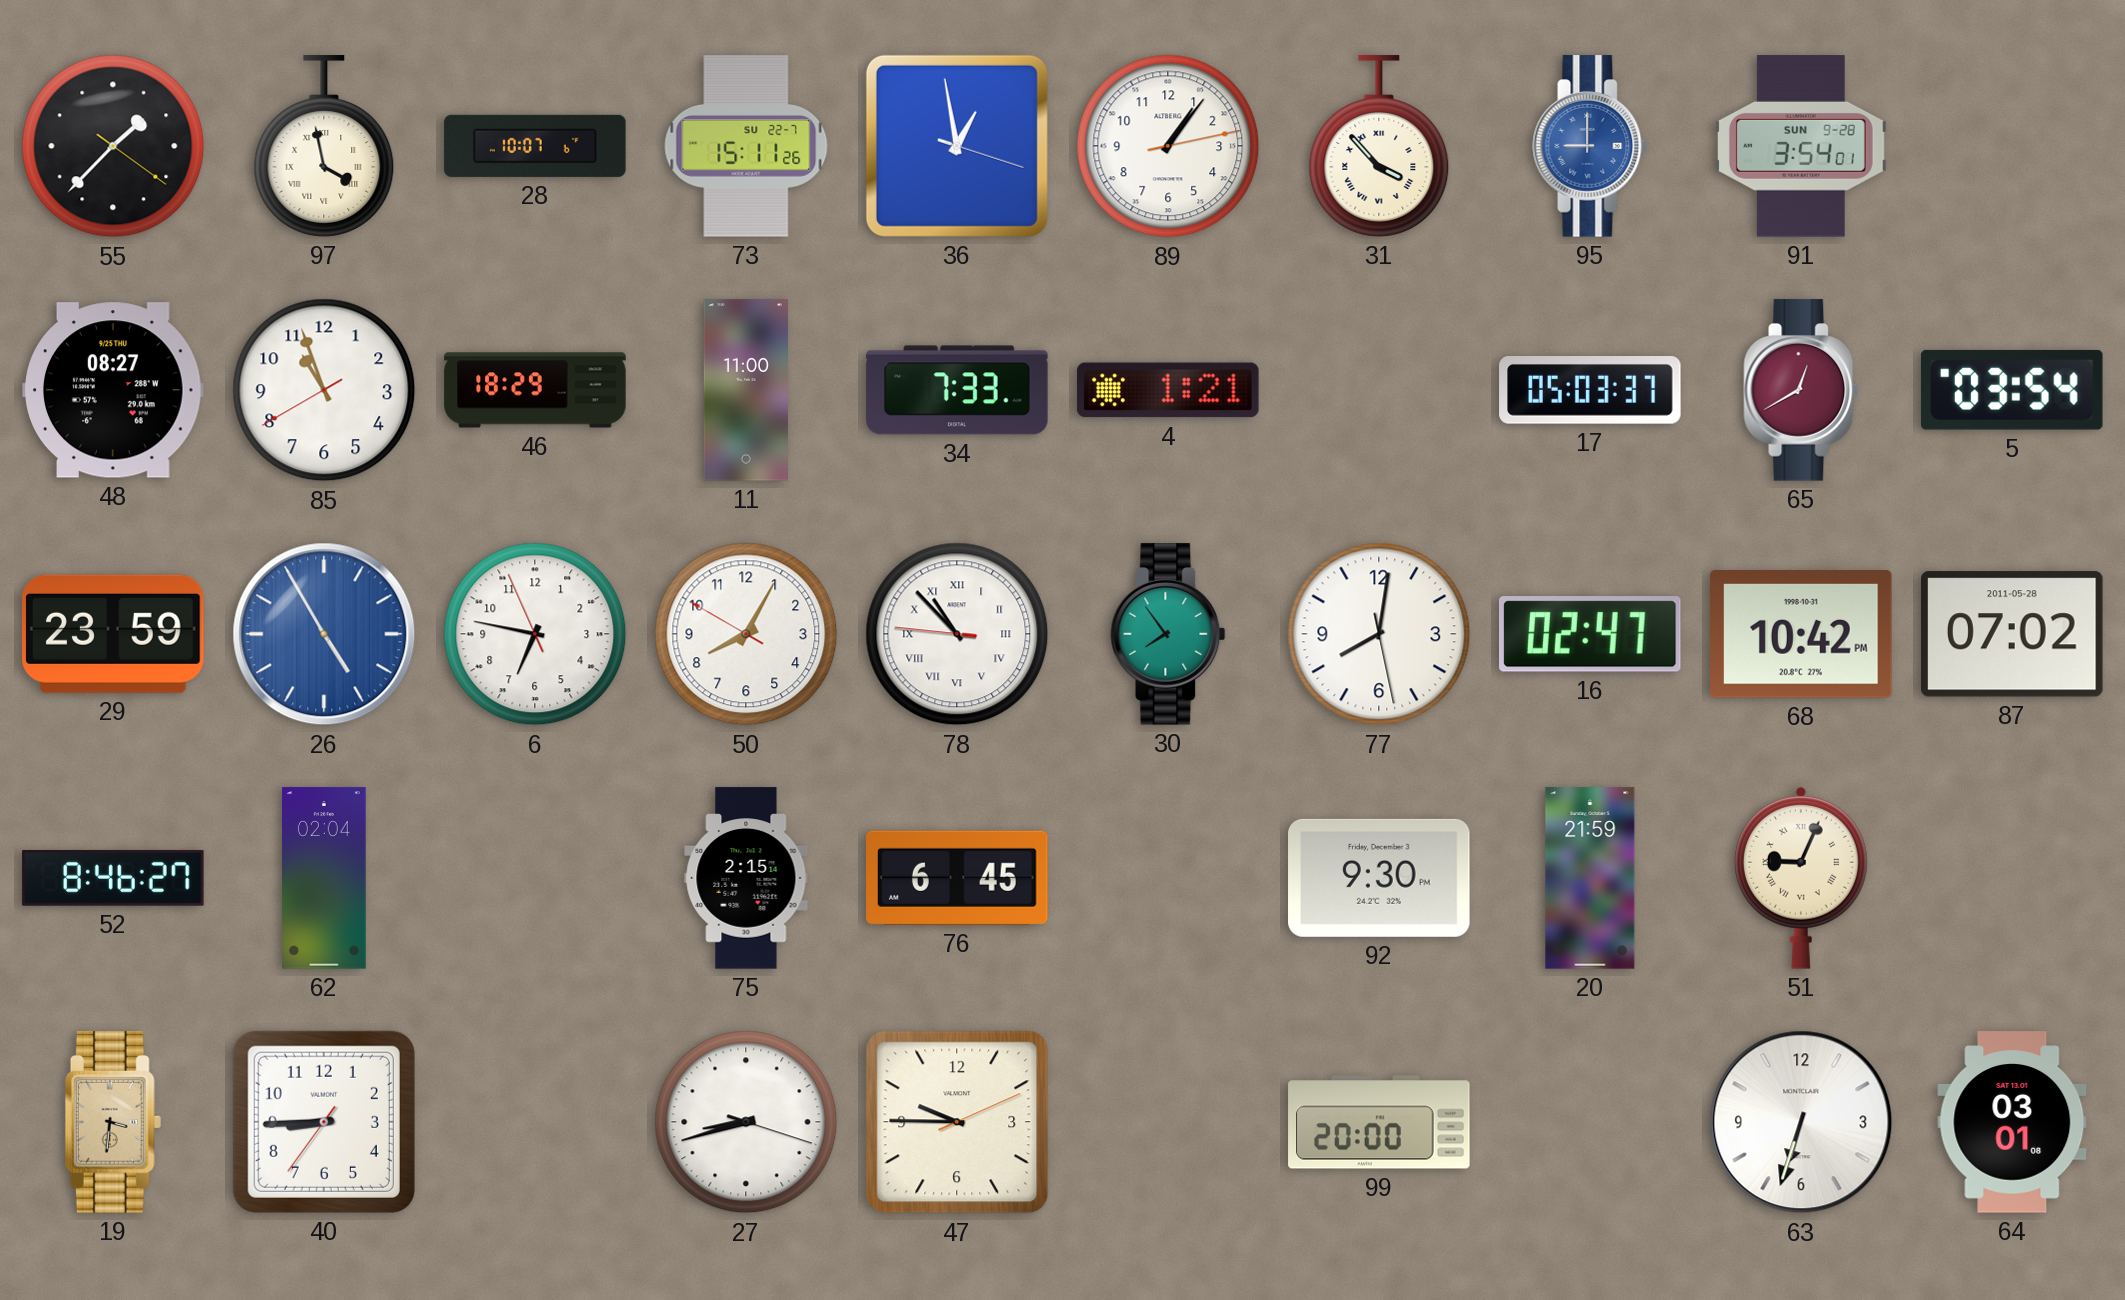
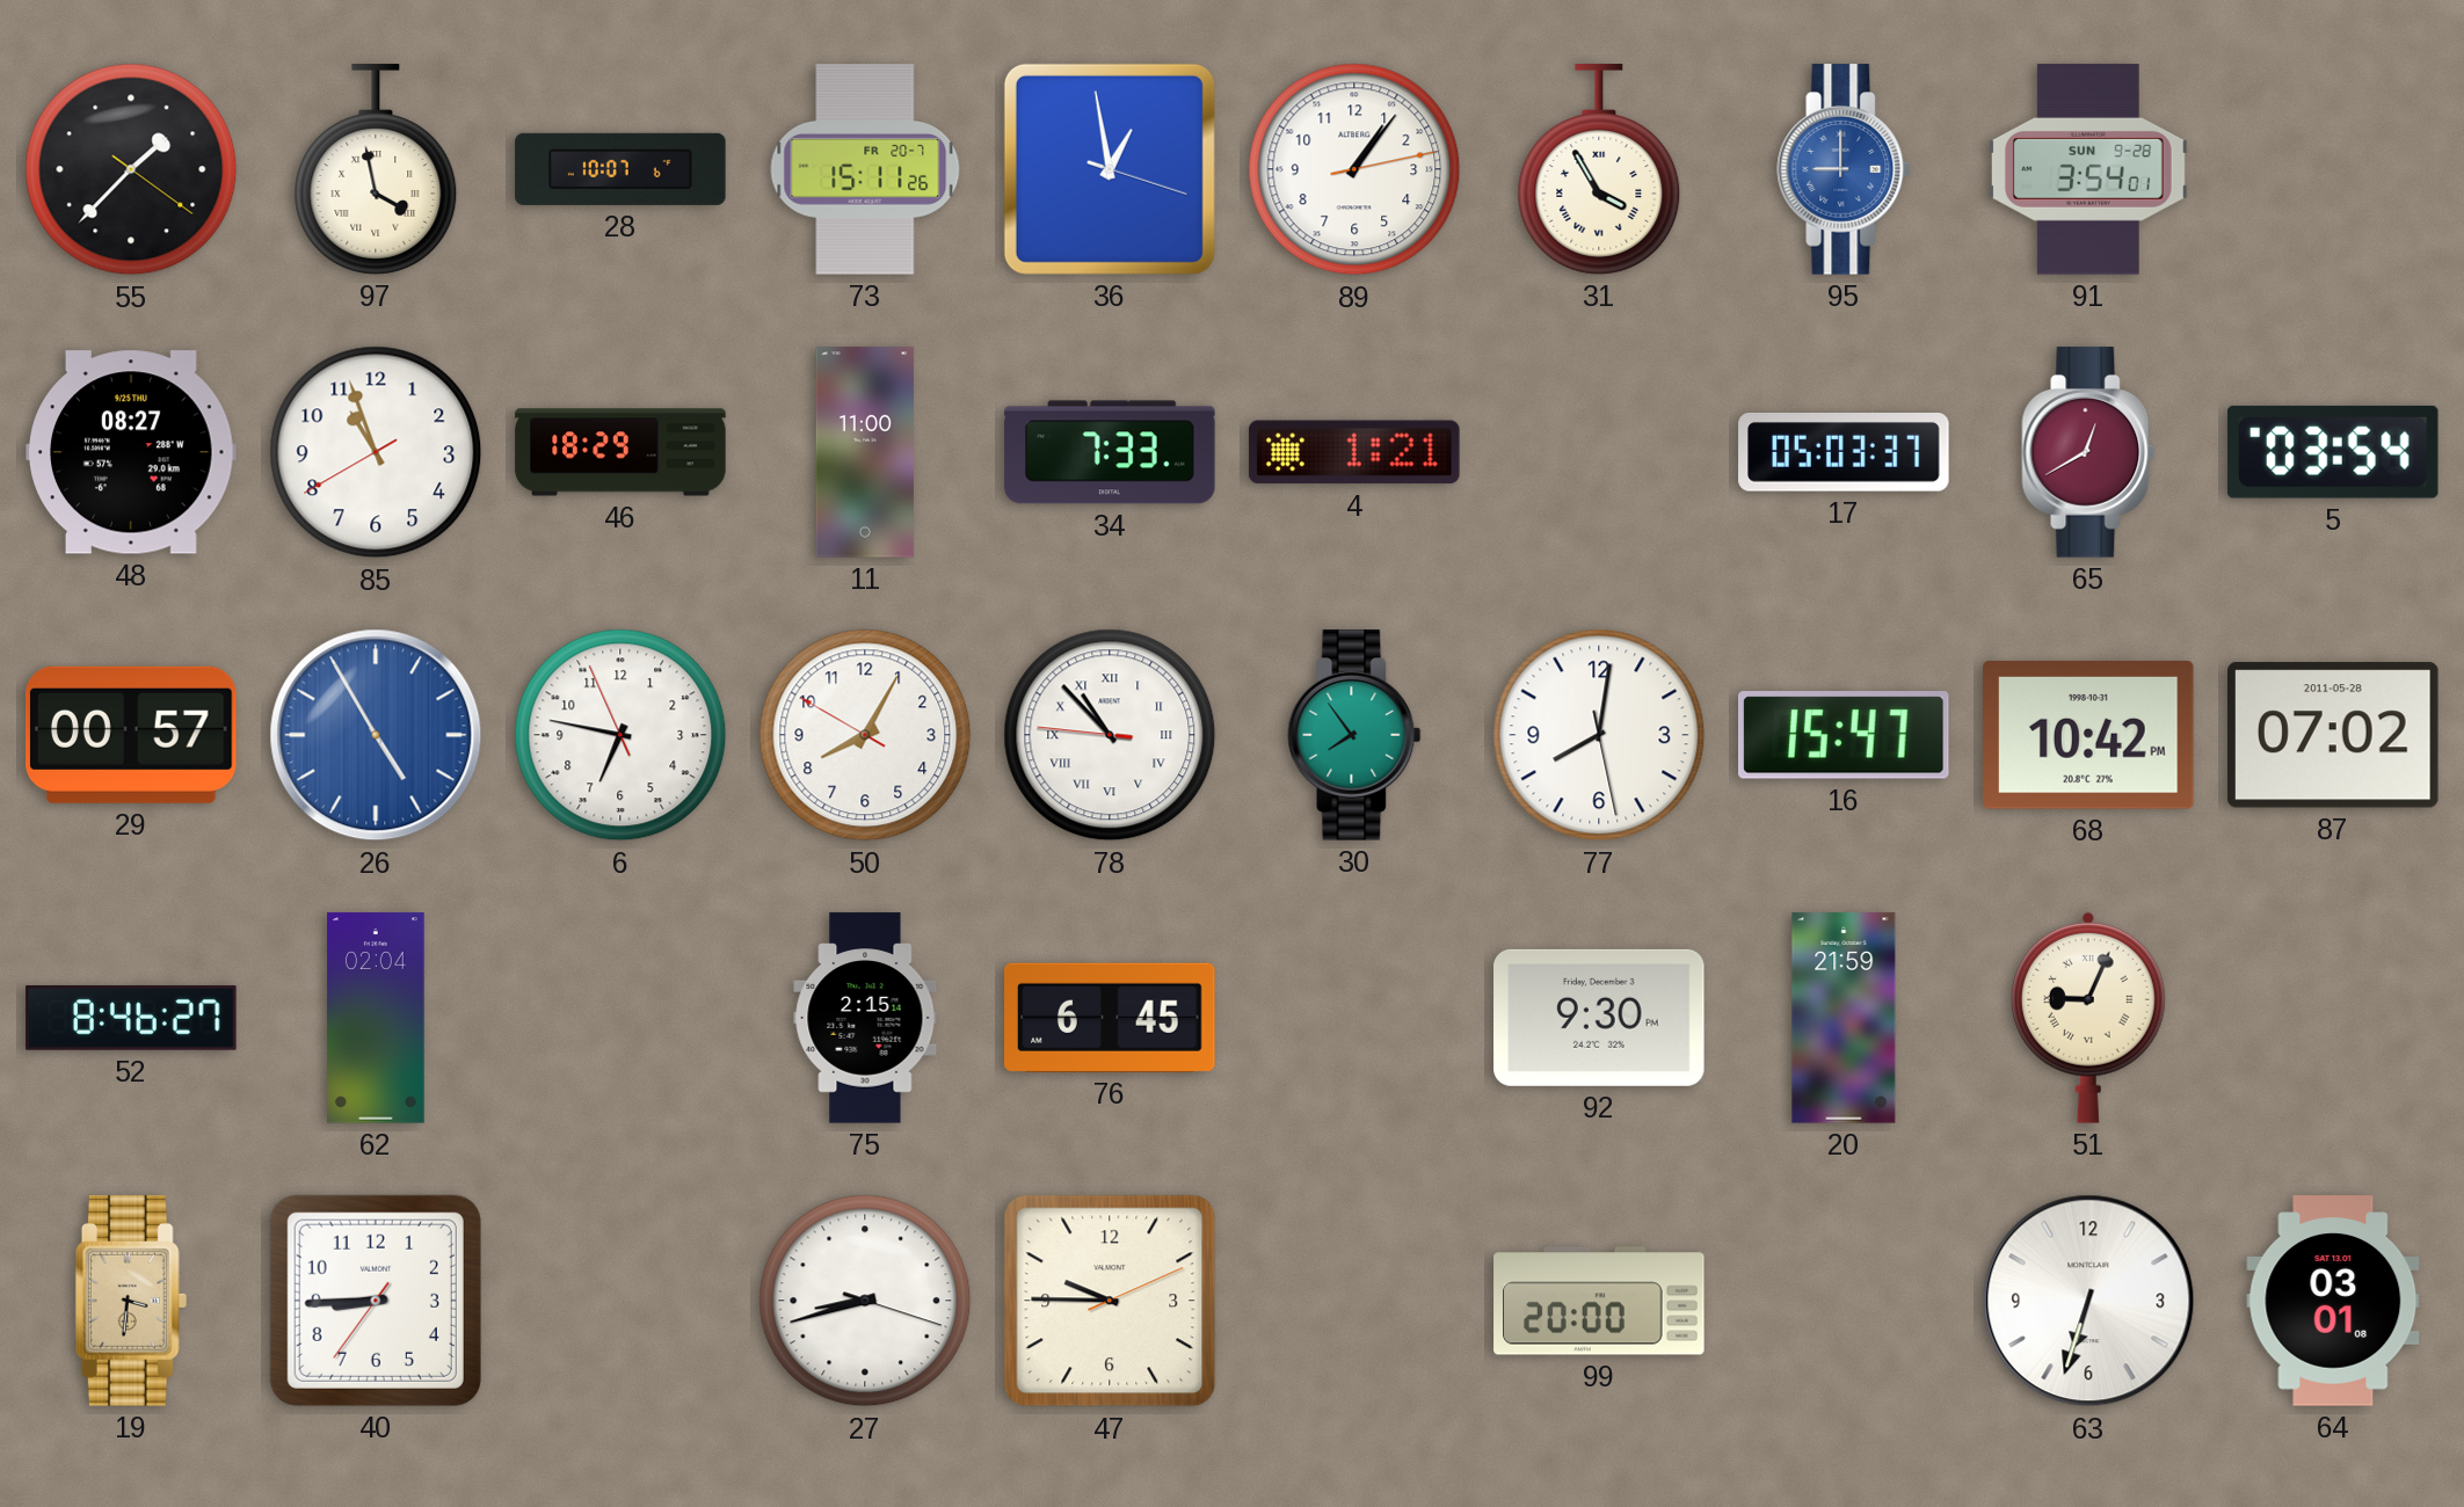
73 date: SU 22-7 -> FR 20-7
31: 3:53 -> 3:55
29: 23:59 -> 00:57
16: 02:47 -> 15:47
